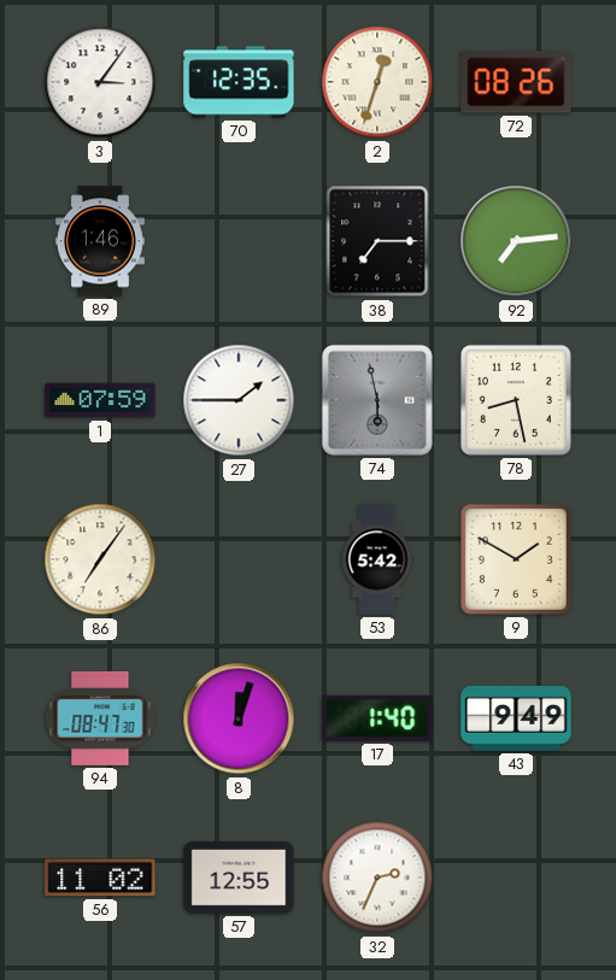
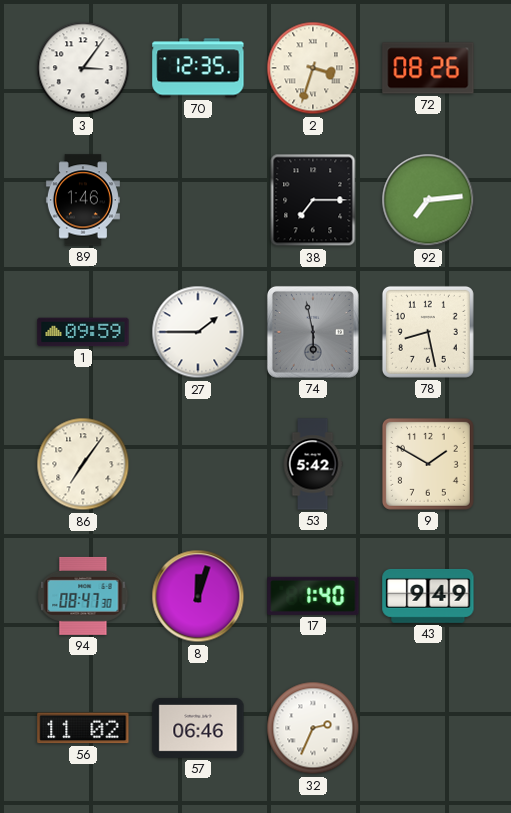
2: 12:33 -> 3:33
1: 07:59 -> 09:59
57: 12:55 -> 06:46
